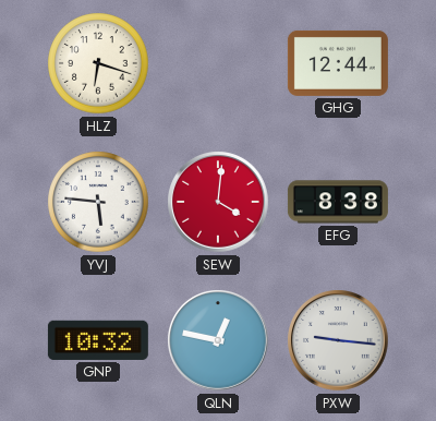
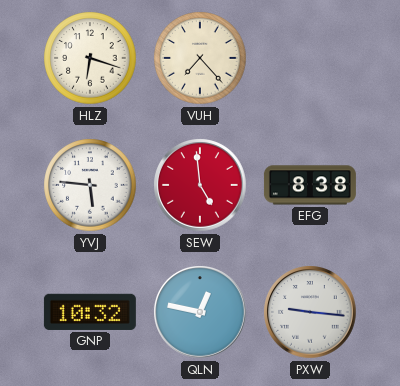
VUH: none -> 7:23
GHG: 12:44 -> none
SEW: 4:01 -> 4:59
